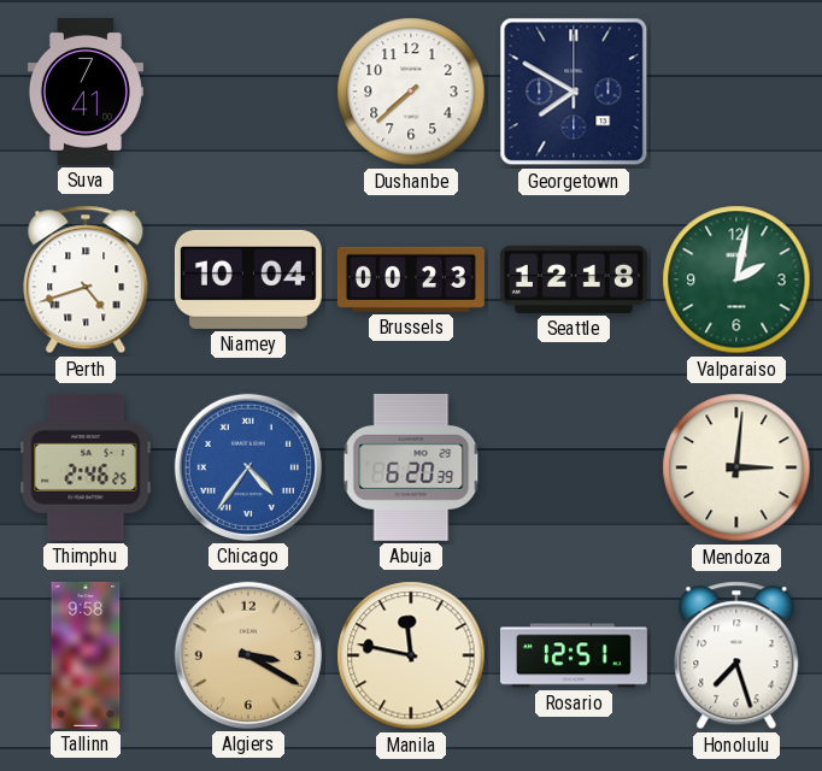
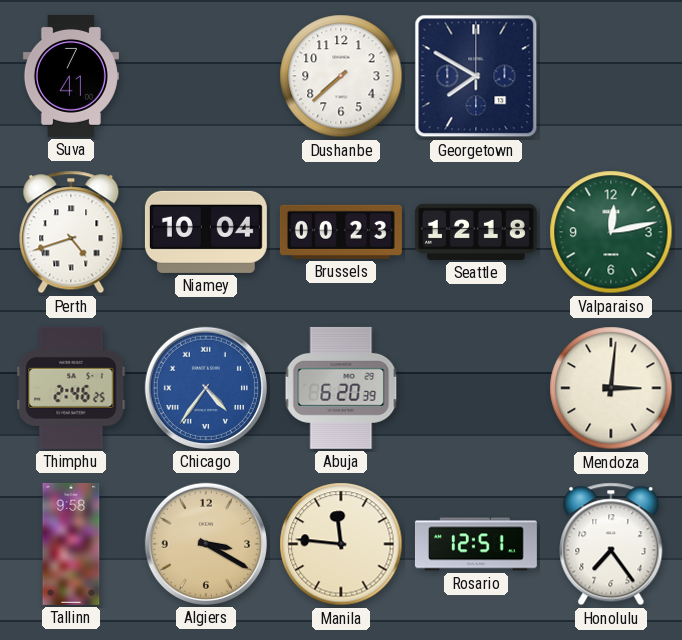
Valparaiso: 2:02 -> 12:13
Manila: 11:47 -> 11:46
Honolulu: 7:27 -> 7:24
